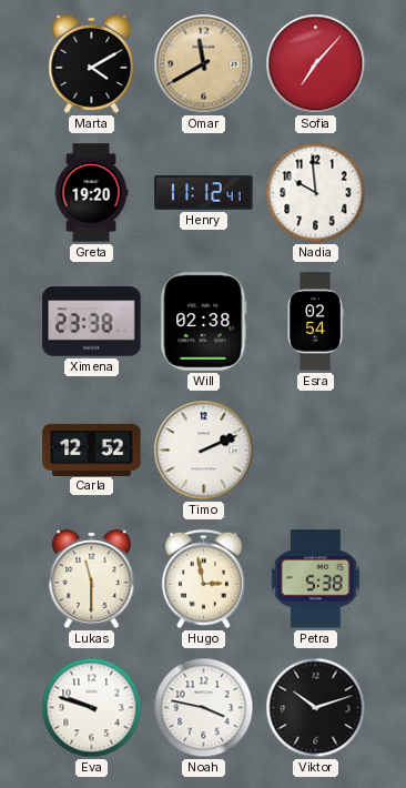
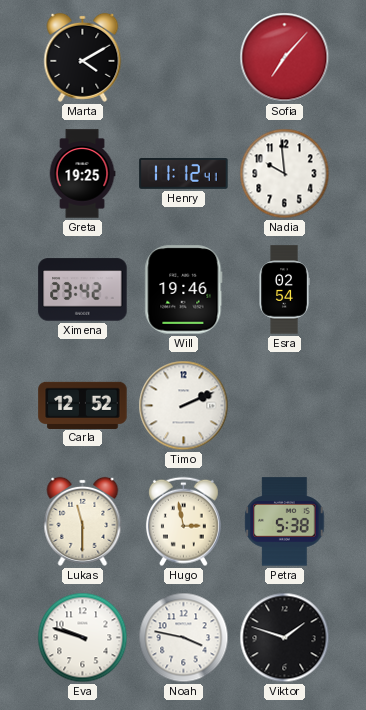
Omar: 11:40 -> none
Greta: 19:20 -> 19:25
Ximena: 23:38 -> 23:42
Will: 02:38 -> 19:46
Viktor: 10:12 -> 1:48
